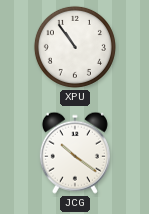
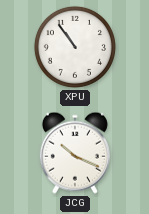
JCG: 10:21 -> 10:19
